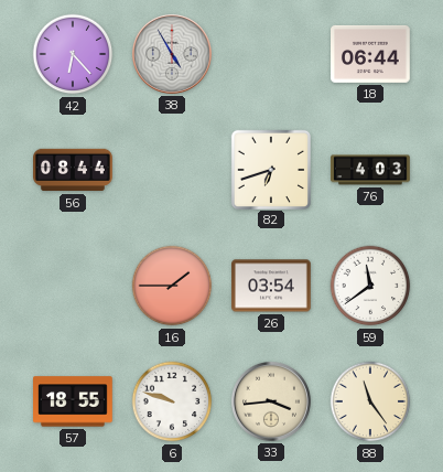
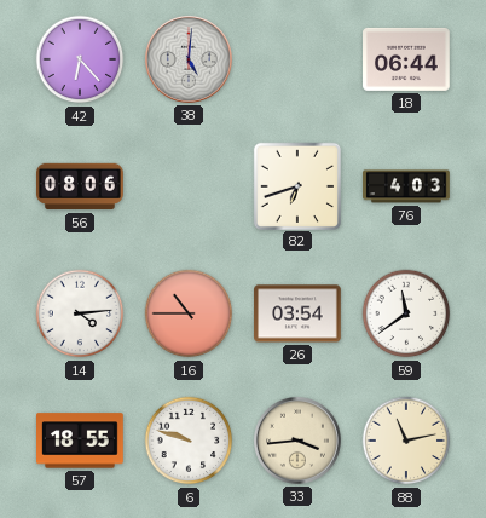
38: 4:55 -> 5:01
56: 08:44 -> 08:06
14: none -> 4:14
16: 1:45 -> 10:45
88: 11:24 -> 11:13
